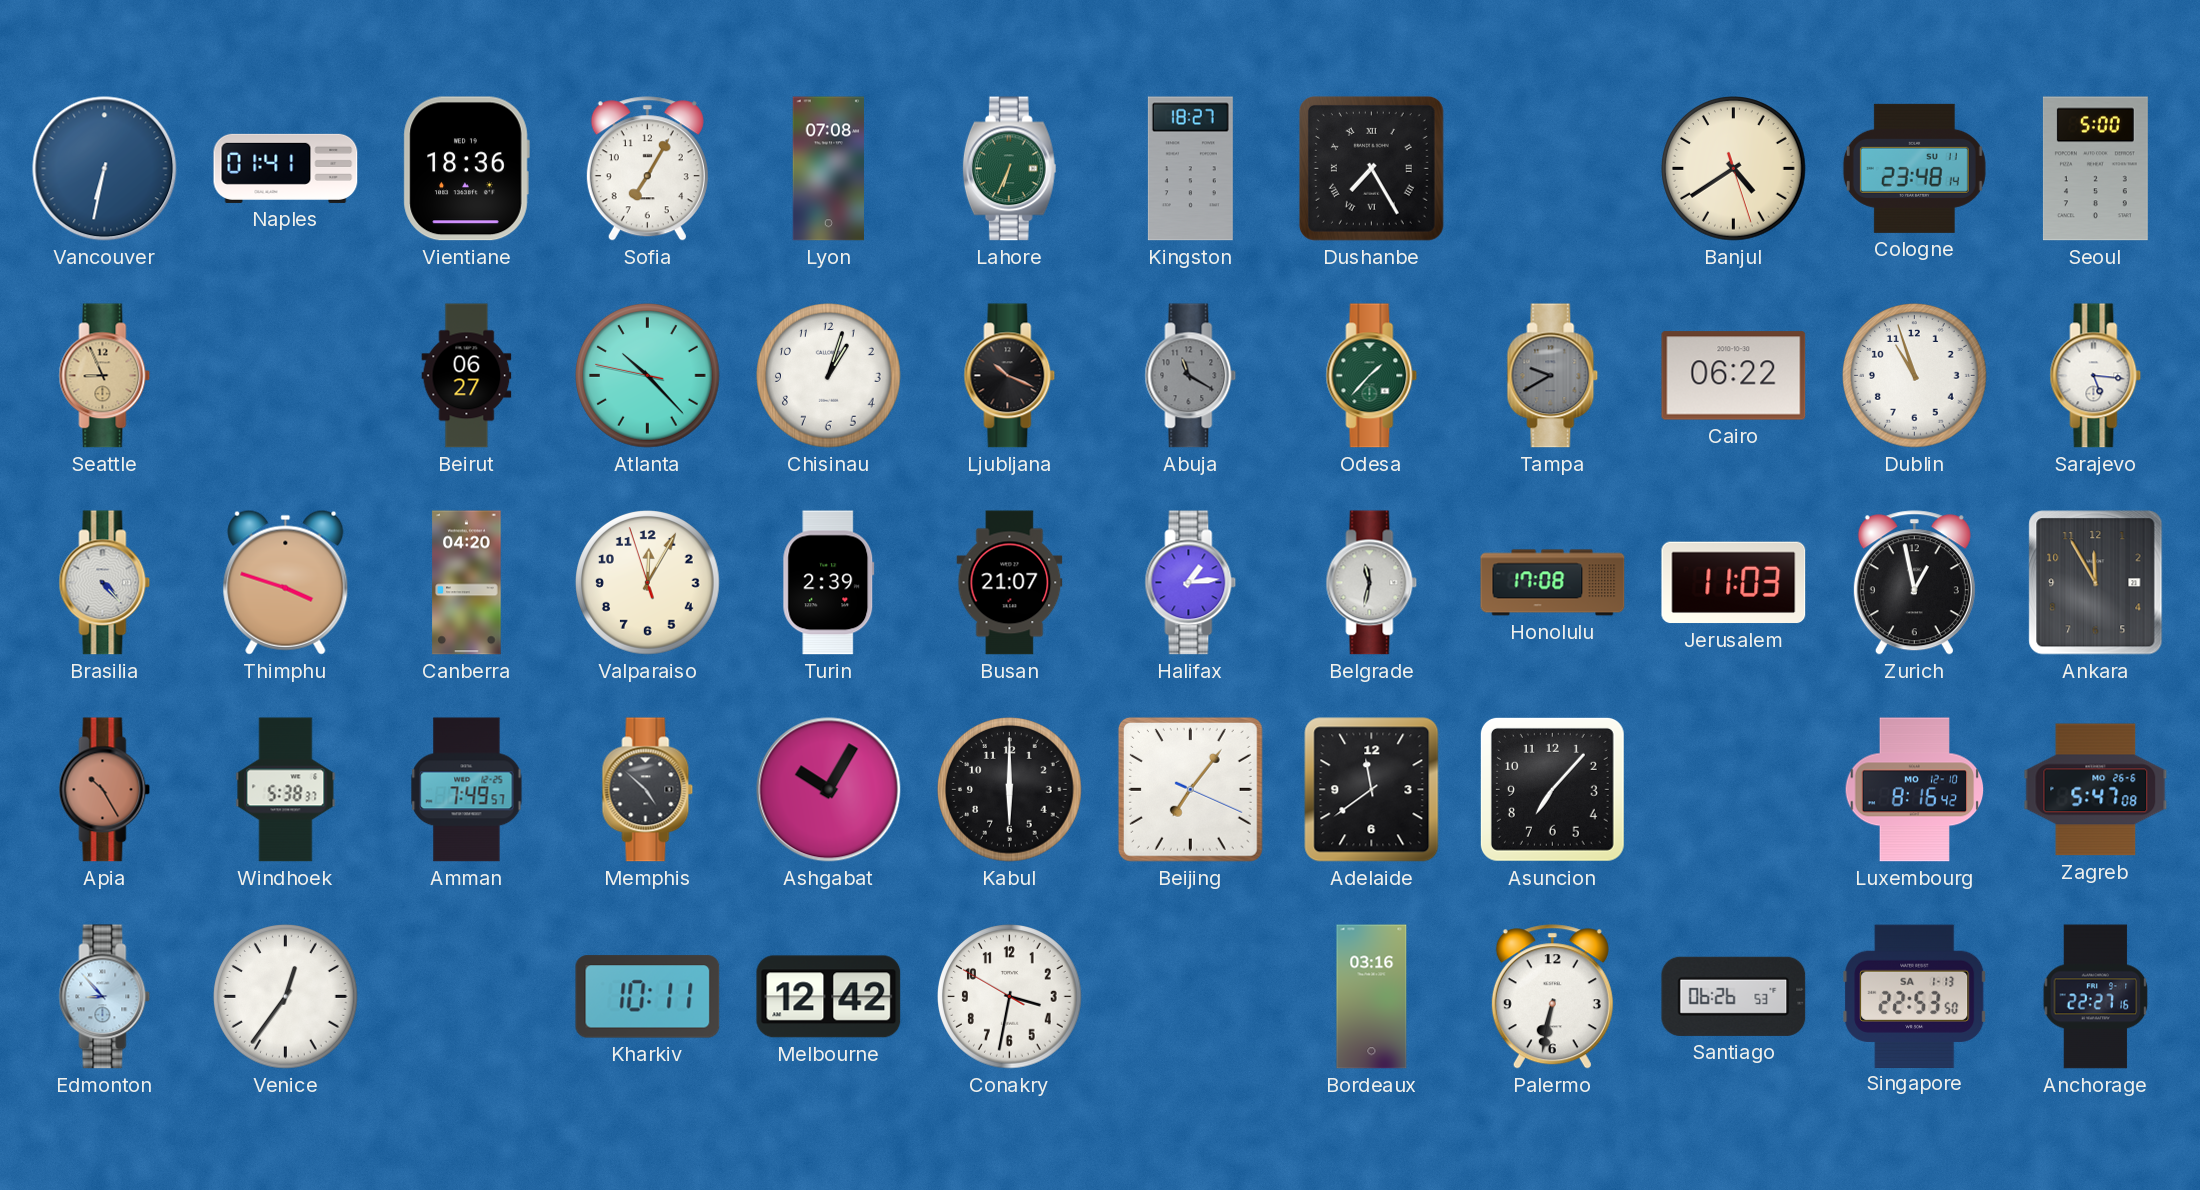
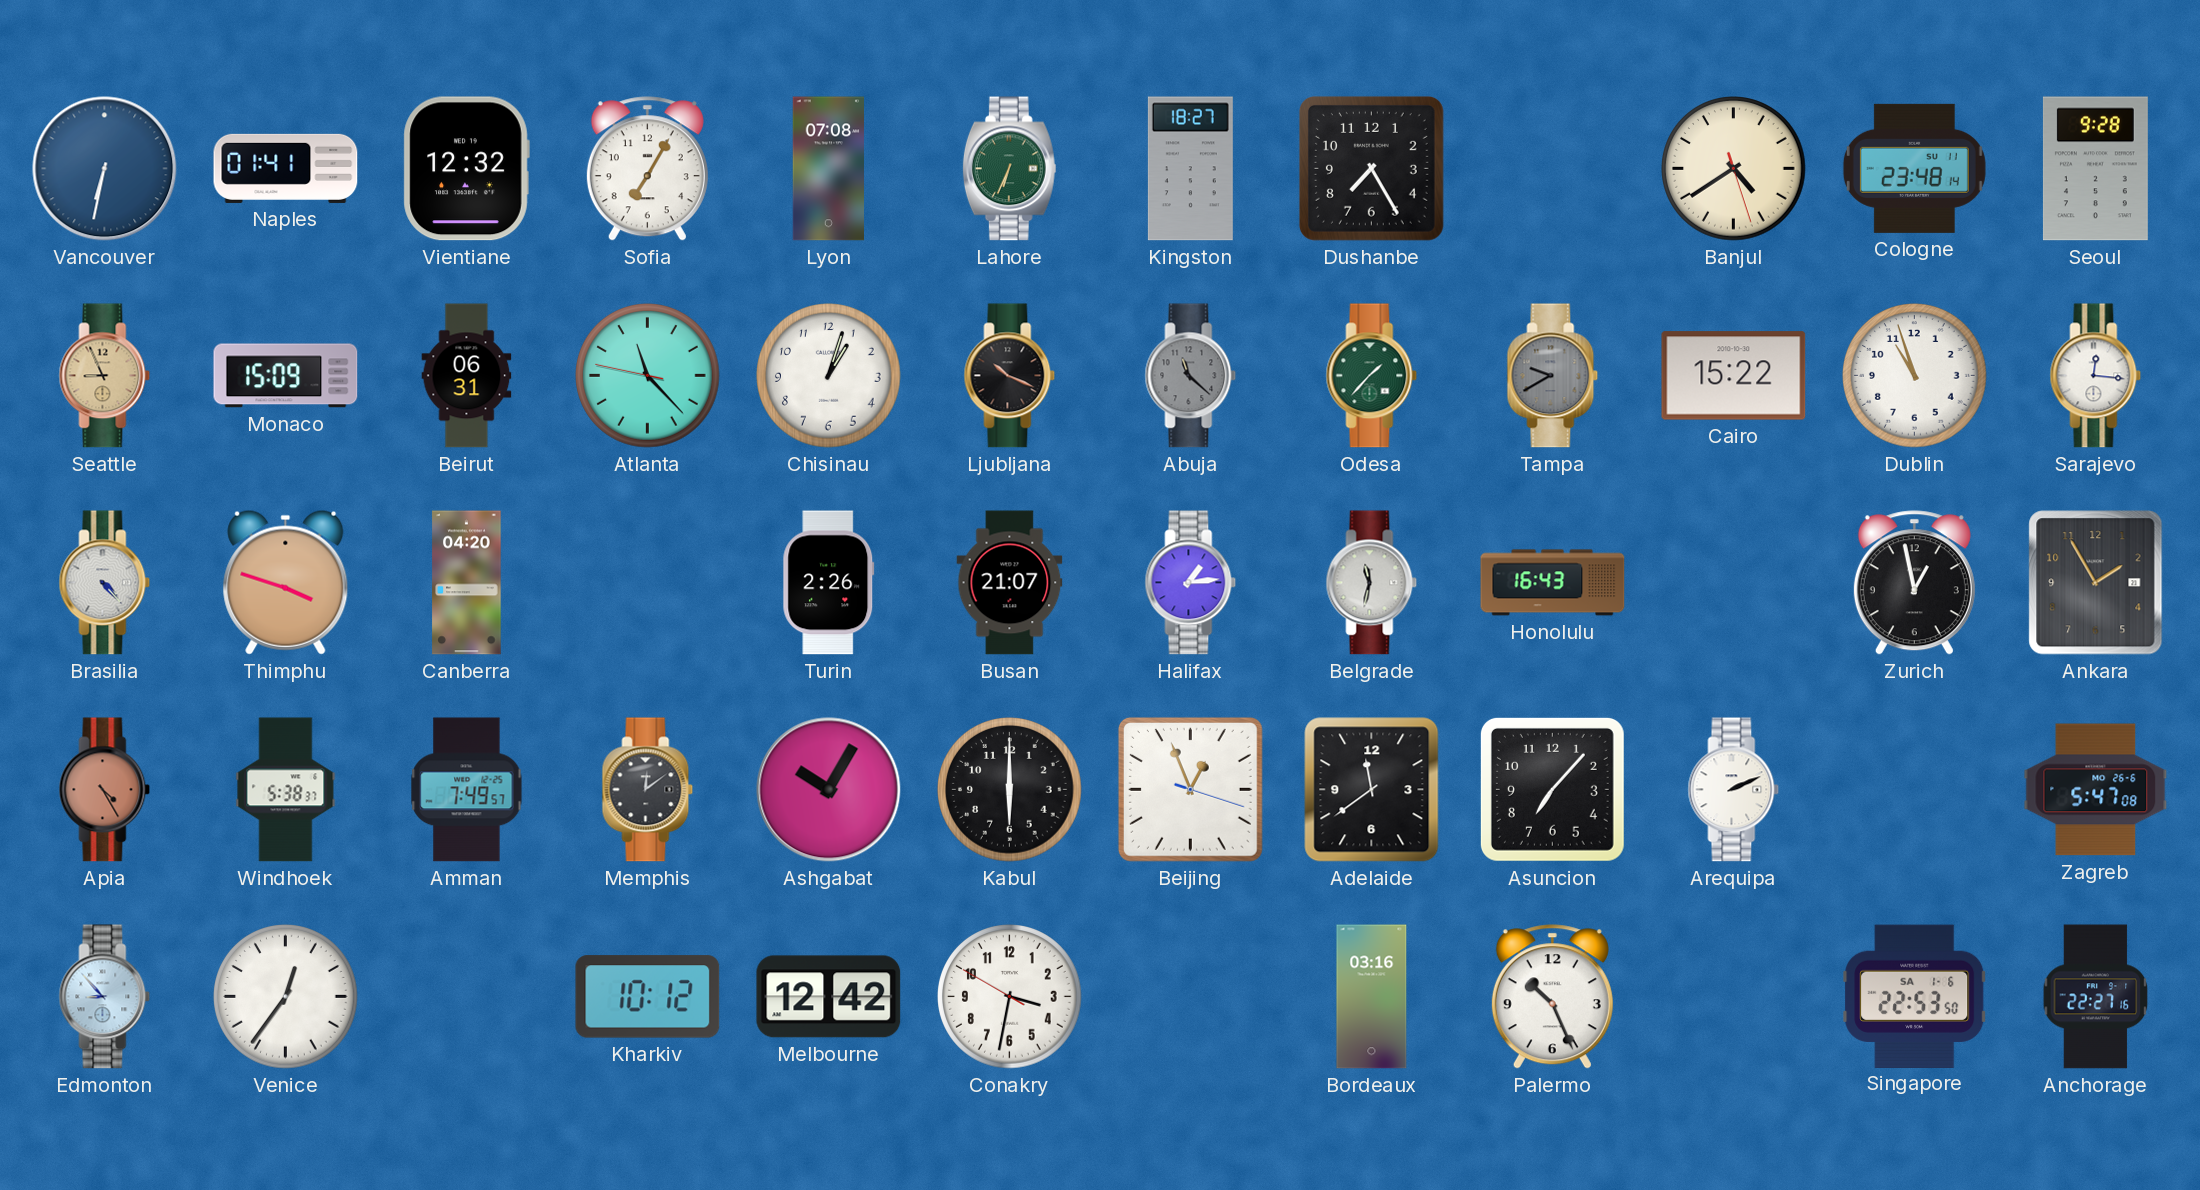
Vientiane: 18:36 -> 12:32
Dushanbe numerals: Roman -> Arabic
Seoul: 5:00 -> 9:28
Monaco: none -> 15:09
Beirut: 06:27 -> 06:31
Atlanta: 10:22 -> 11:22
Abuja: 11:20 -> 11:22
Cairo: 06:22 -> 15:22
Sarajevo: 5:16 -> 12:16
Valparaiso: 12:04 -> none
Turin: 2:39 -> 2:26
Honolulu: 17:08 -> 16:43
Jerusalem: 11:03 -> none
Ankara: 11:55 -> 1:55
Apia: 10:25 -> 4:25
Memphis: 4:52 -> 12:09
Beijing: 7:06 -> 12:56
Arequipa: none -> 2:11
Luxembourg: 8:16 -> none
Kharkiv: 10:11 -> 10:12
Palermo: 6:32 -> 10:26
Santiago: 06:26 -> none
Singapore date: SA 1-13 -> SA 1-6
